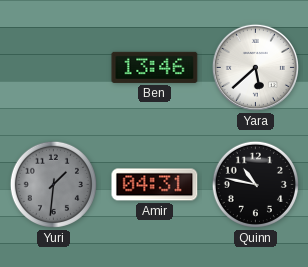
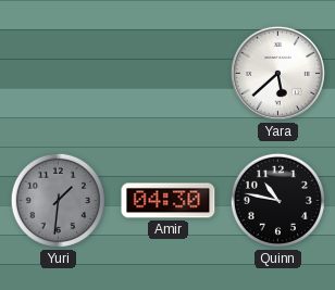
Ben: 13:46 -> none
Amir: 04:31 -> 04:30
